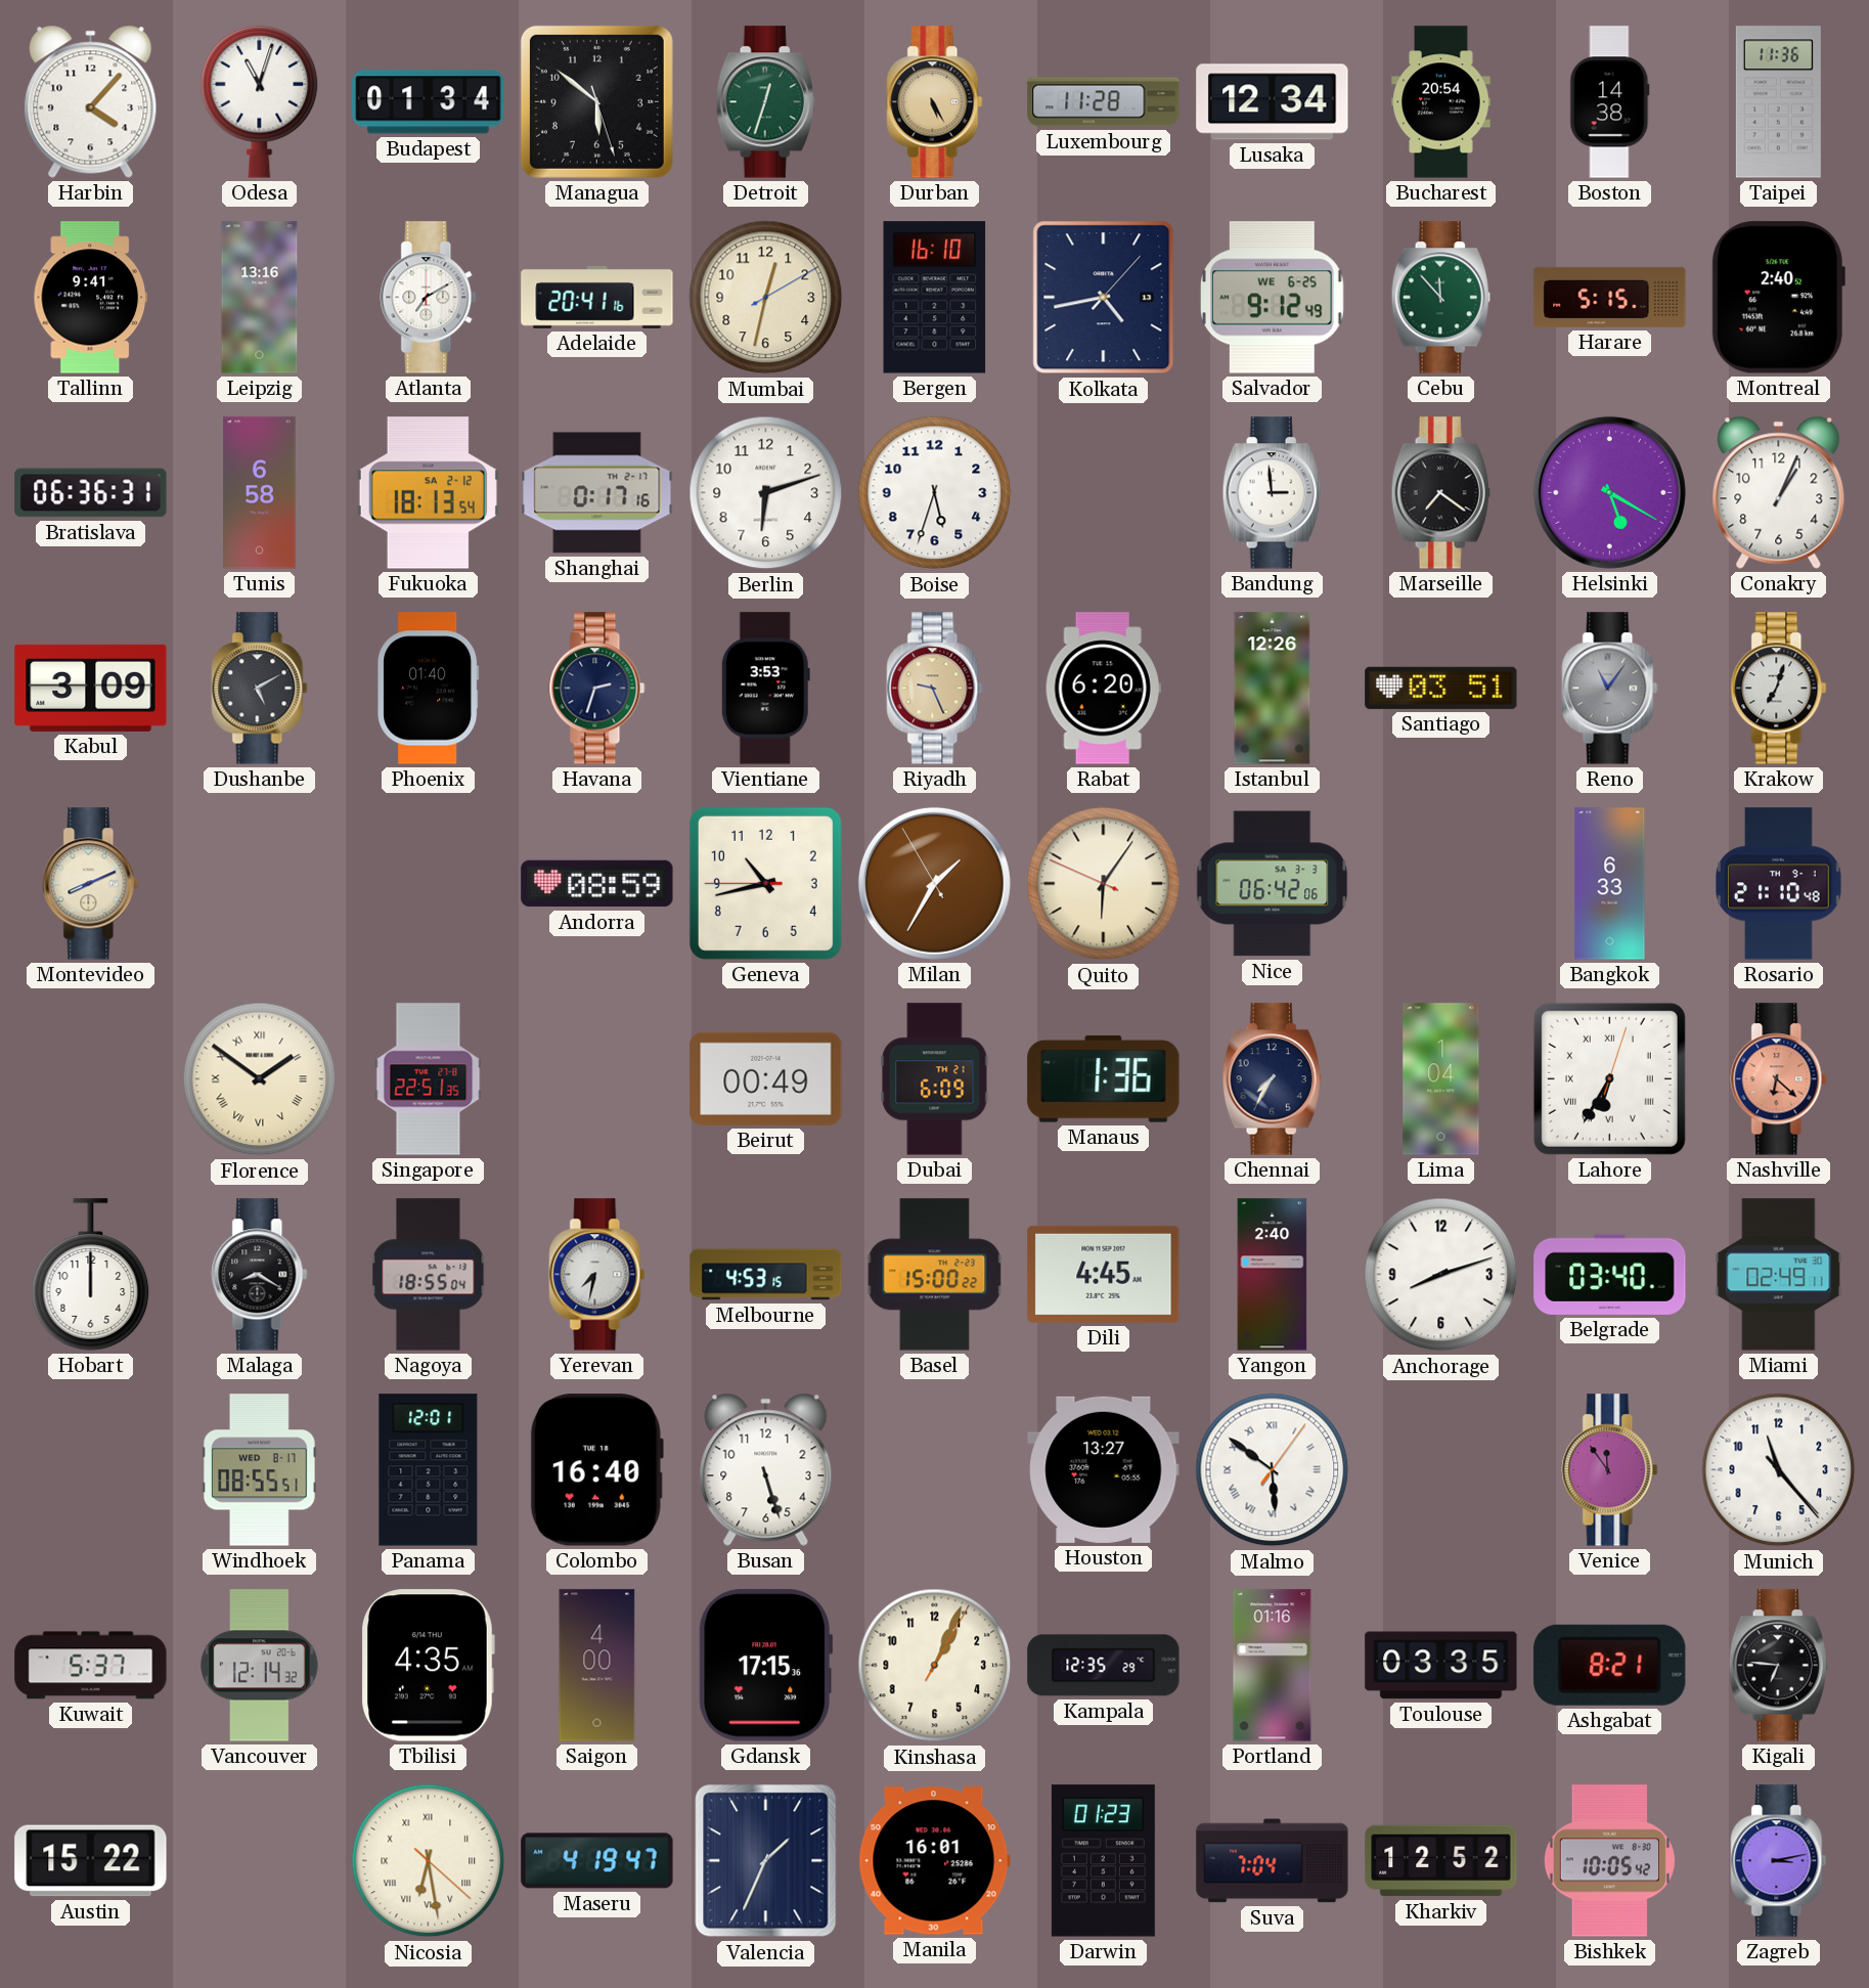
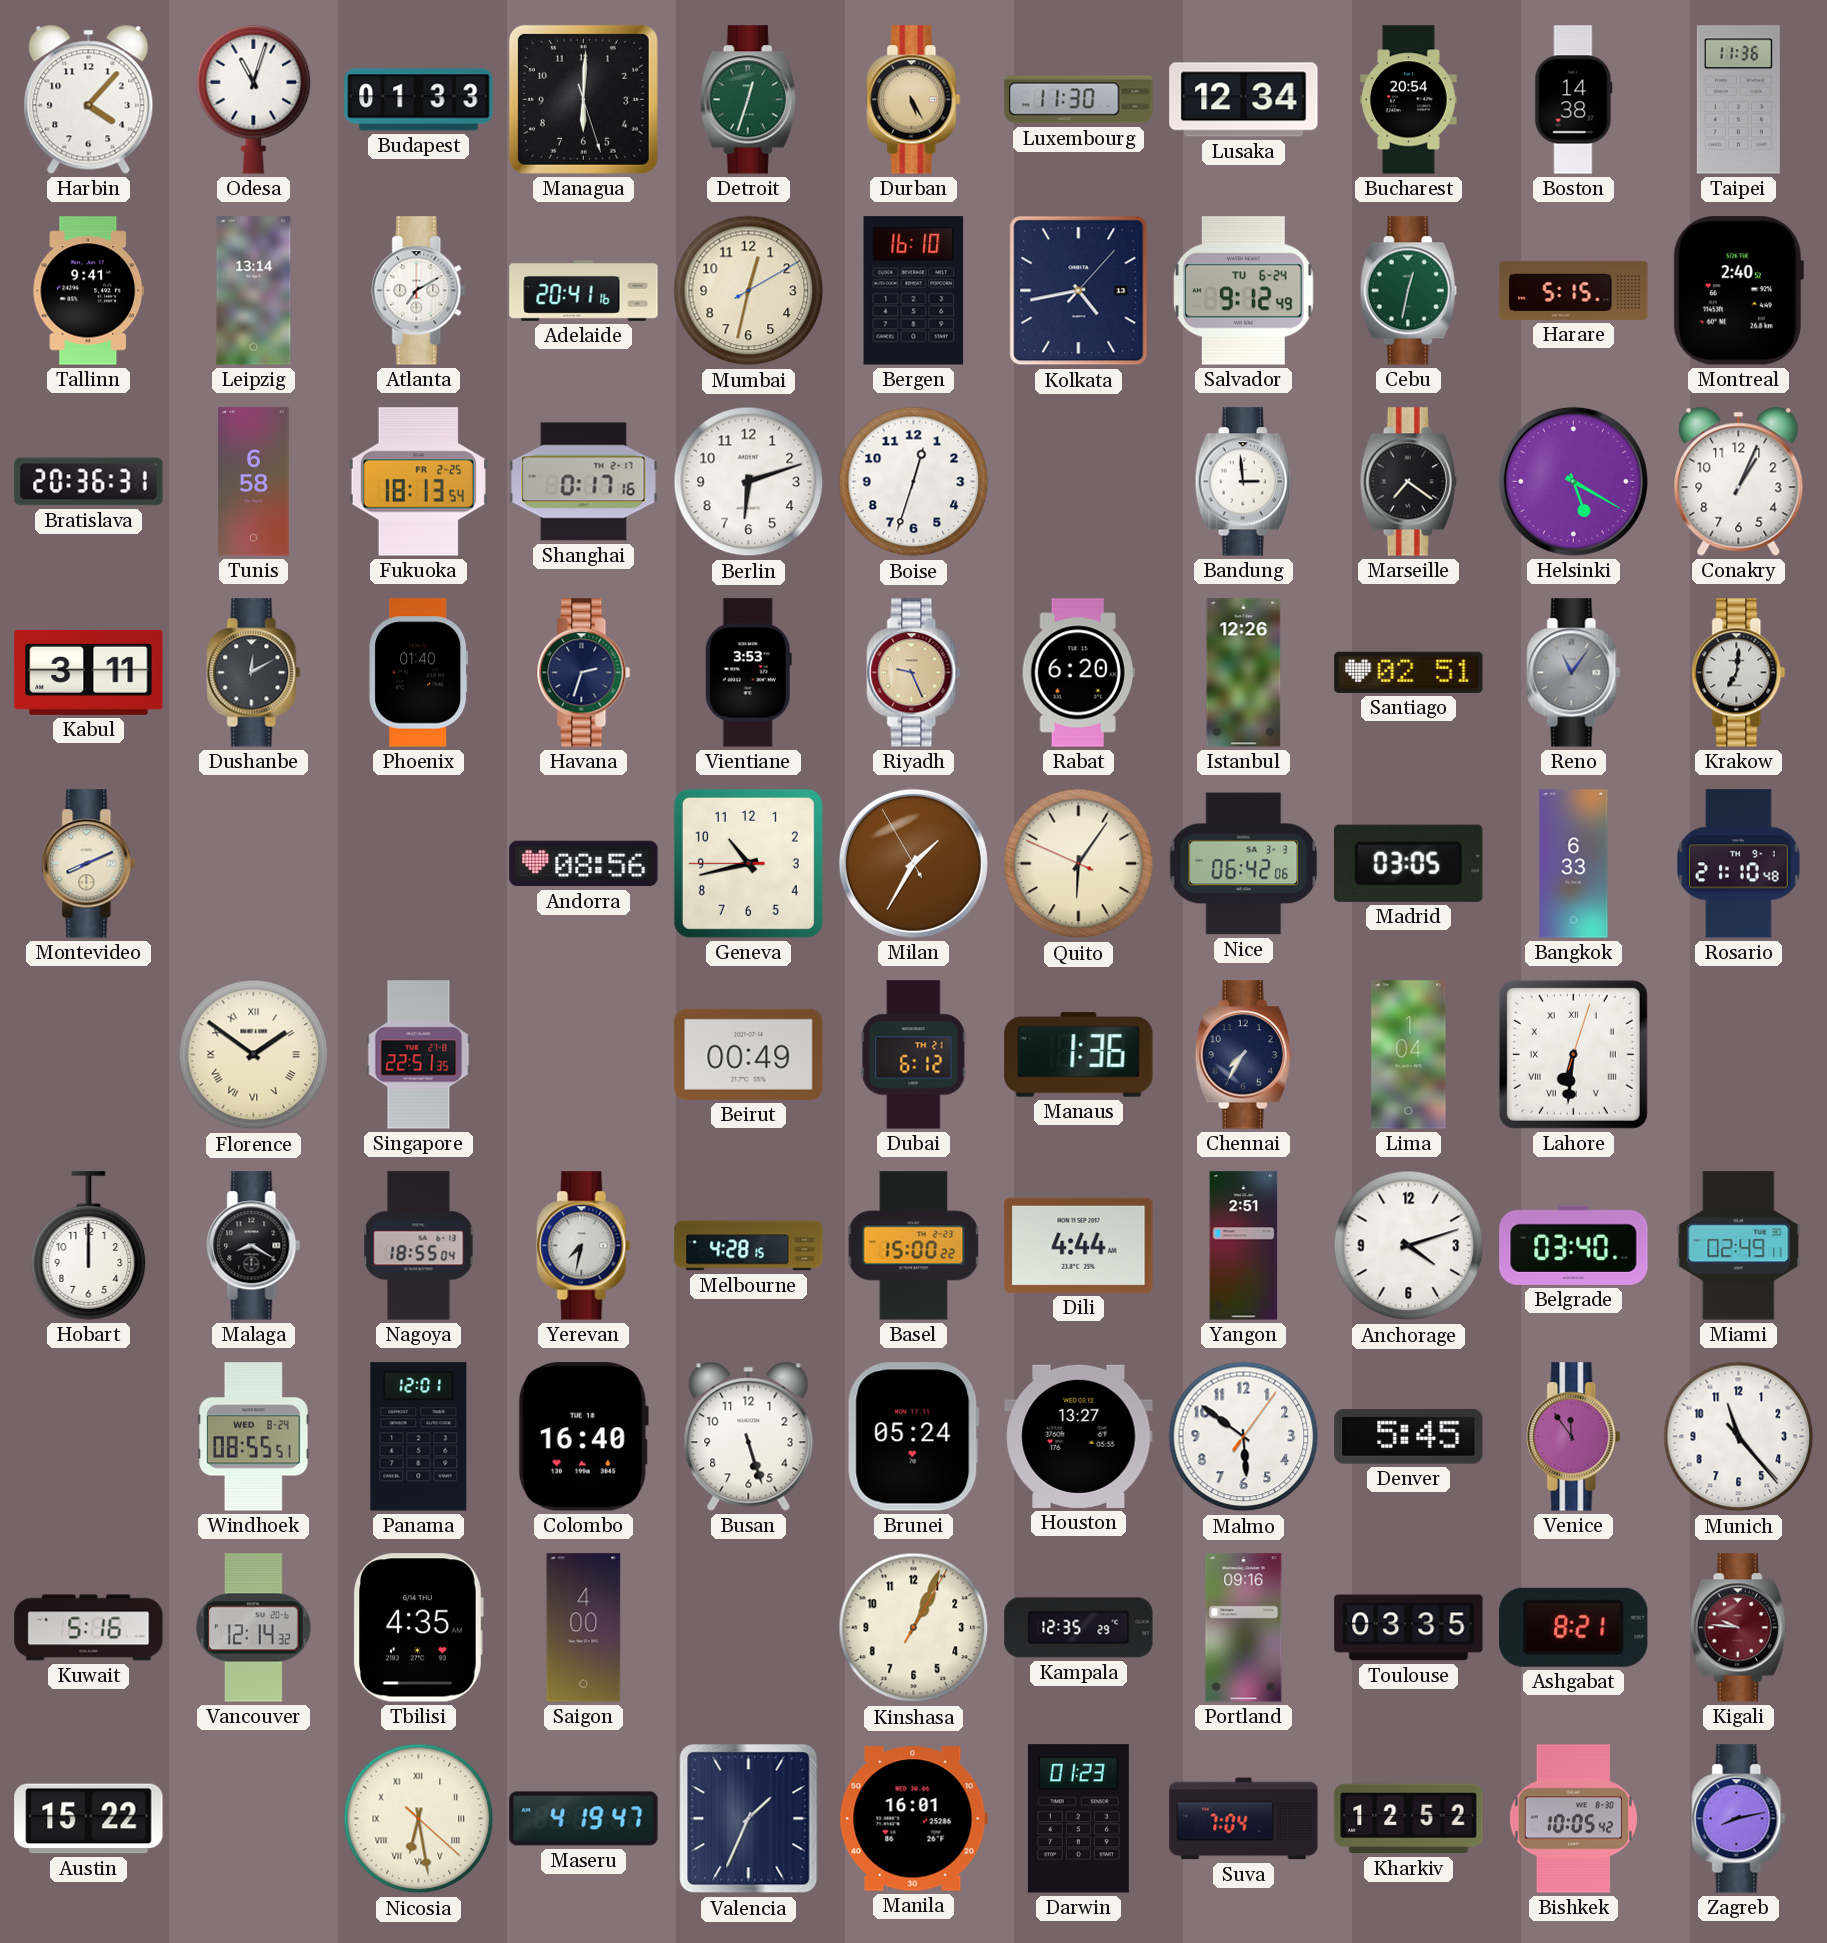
Budapest: 01:34 -> 01:33
Managua: 5:51 -> 6:00
Luxembourg: 11:28 -> 11:30
Leipzig: 13:16 -> 13:14
Salvador date: WE 6-25 -> TU 6-24
Cebu: 11:53 -> 12:32
Bratislava: 06:36 -> 20:36
Fukuoka date: SA 2-12 -> FR 2-25
Boise: 5:33 -> 12:33
Kabul: 3:09 -> 3:11
Dushanbe: 5:10 -> 12:10
Santiago: 03:51 -> 02:51
Krakow: 7:03 -> 7:01
Andorra: 08:59 -> 08:56
Madrid: none -> 03:05
Dubai: 6:09 -> 6:12
Lahore: 6:35 -> 6:31
Nashville: 6:22 -> none
Melbourne: 4:53 -> 4:28
Dili: 4:45 -> 4:44
Yangon: 2:40 -> 2:51
Anchorage: 8:12 -> 4:12
Windhoek date: WED 8-17 -> WED 8-24
Brunei: none -> 05:24
Malmo numerals: Roman -> Arabic
Denver: none -> 5:45
Kuwait: 5:37 -> 5:16
Gdansk: 17:15 -> none
Portland: 01:16 -> 09:16
Kigali: 6:46 -> 9:46
Kigali dial: black -> burgundy
Zagreb: 3:13 -> 8:13
